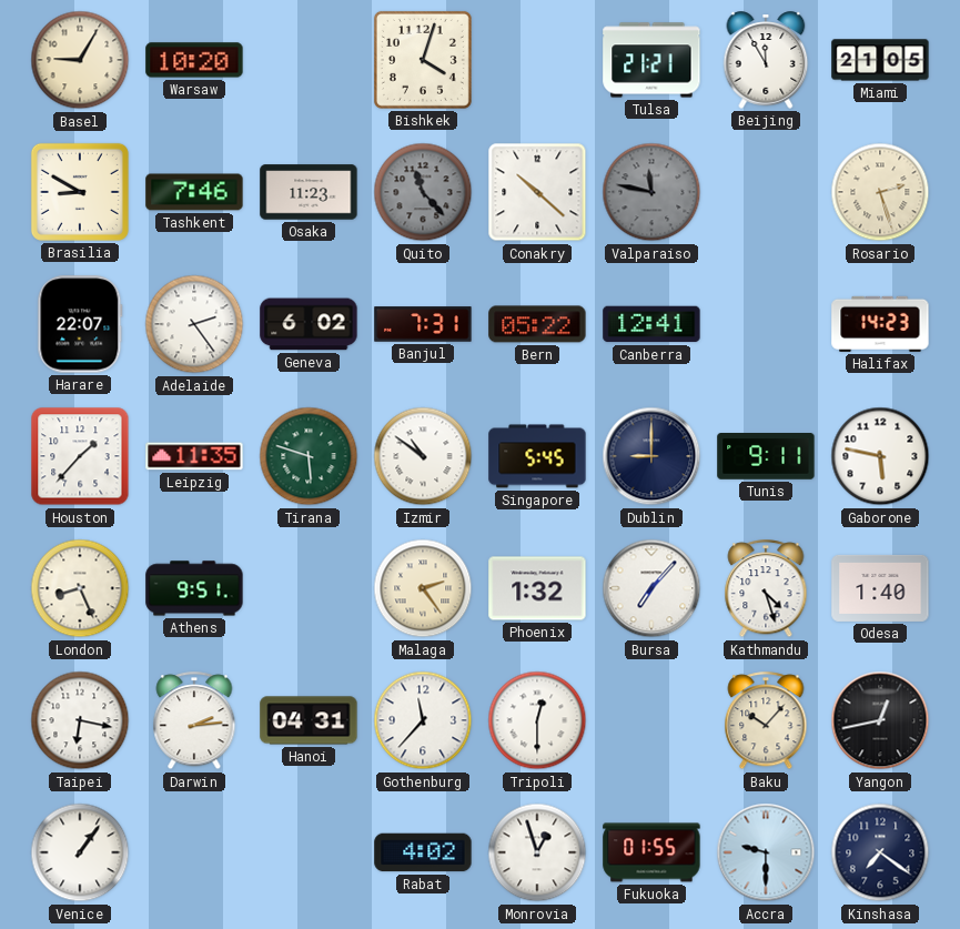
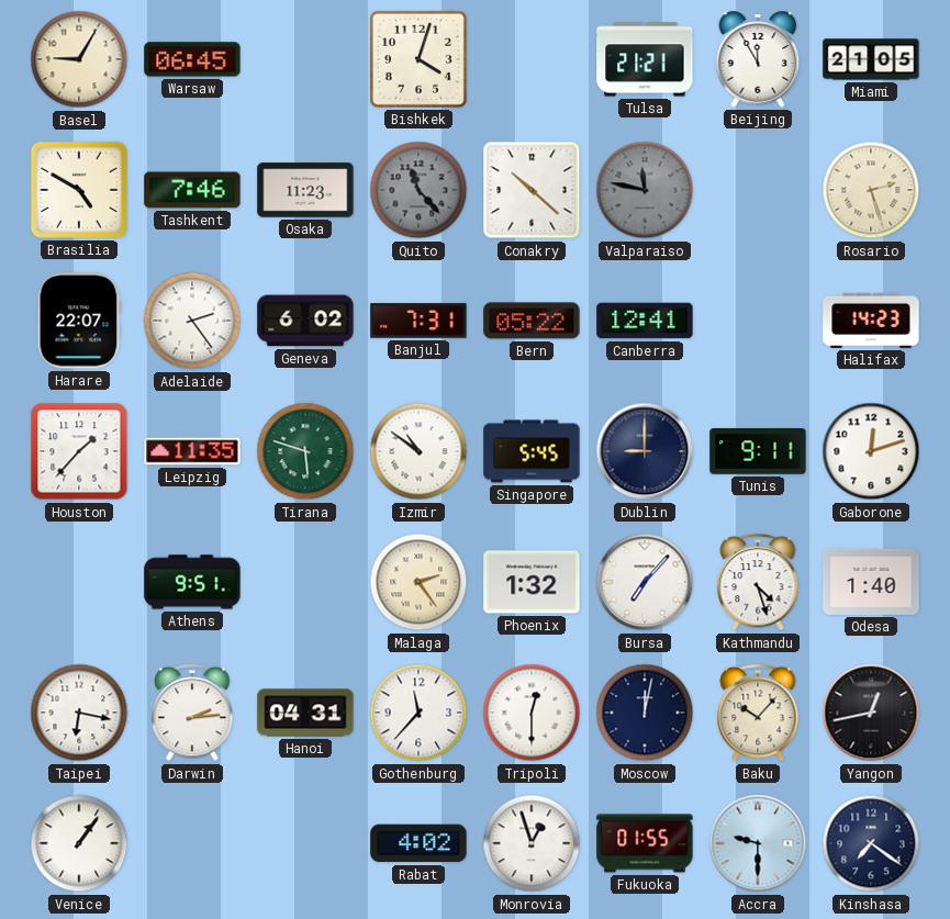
Warsaw: 10:20 -> 06:45
Brasilia: 8:50 -> 4:50
Gaborone: 5:47 -> 12:12
London: 8:26 -> none
Moscow: none -> 12:02
